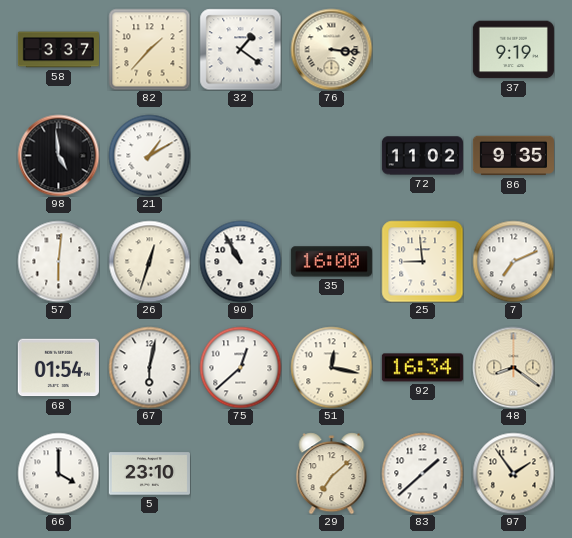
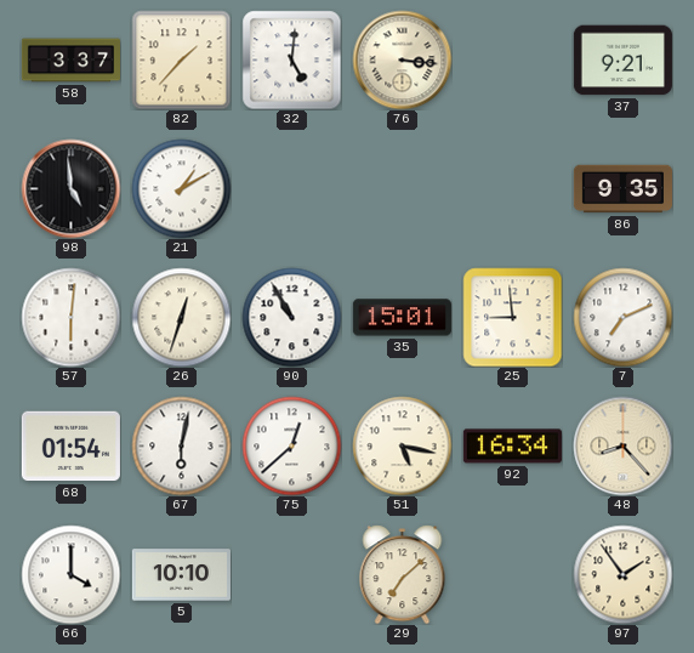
32: 1:21 -> 5:01
37: 9:19 -> 9:21
72: 11:02 -> none
35: 16:00 -> 15:01
51: 12:17 -> 5:17
48: 8:21 -> 8:23
5: 23:10 -> 10:10
83: 1:38 -> none
